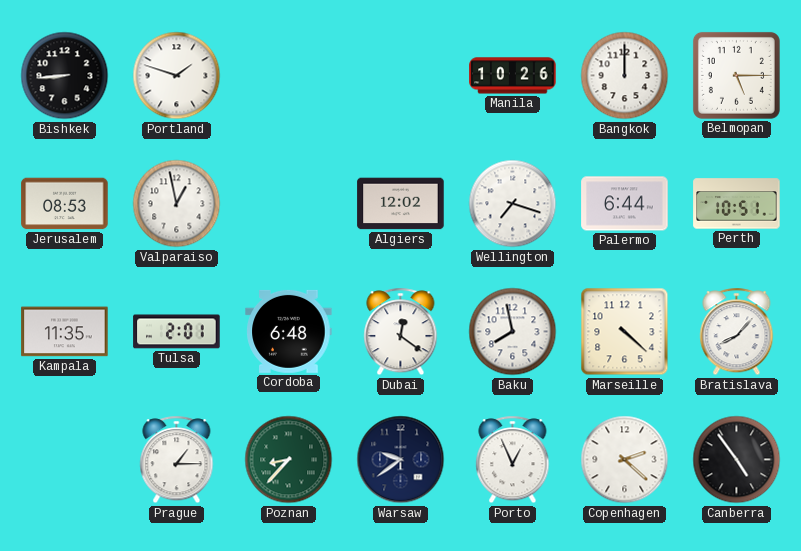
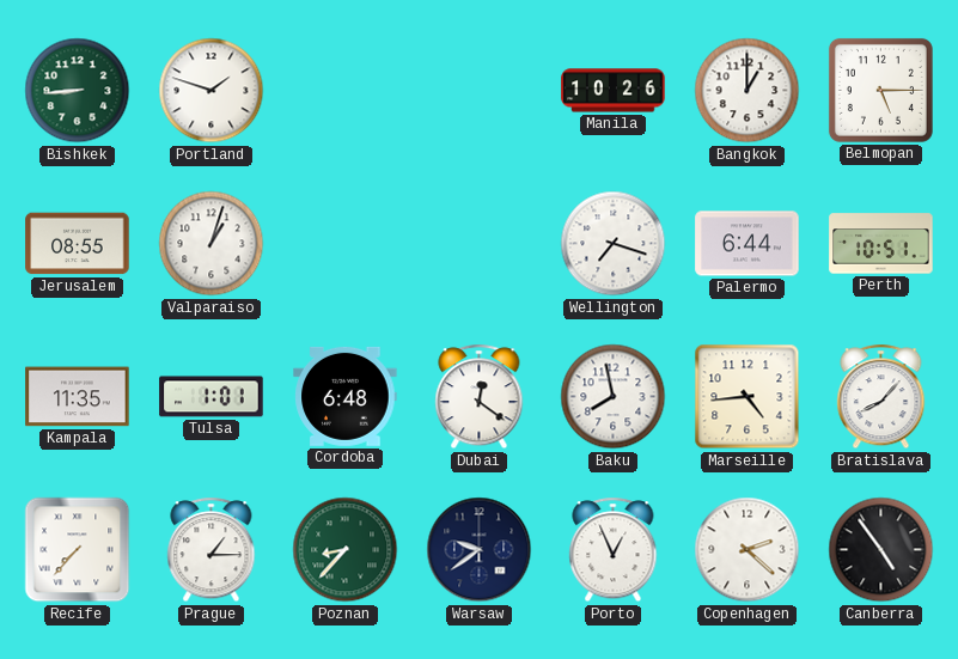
Bishkek dial: black -> green
Bangkok: 12:00 -> 1:00
Jerusalem: 08:53 -> 08:55
Valparaiso: 12:58 -> 1:03
Algiers: 12:02 -> none
Tulsa: 2:01 -> 1:01
Marseille: 4:22 -> 4:44
Recife: none -> 7:37
